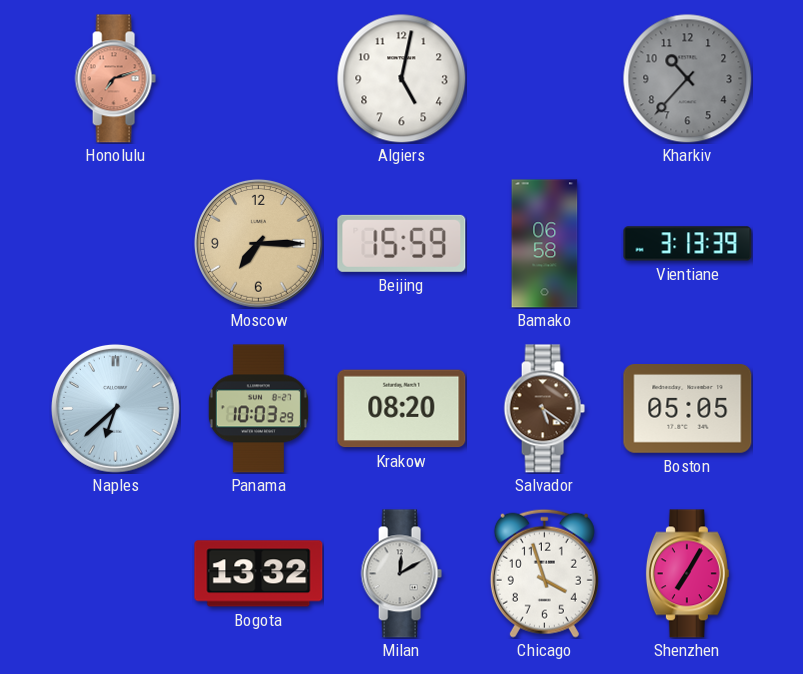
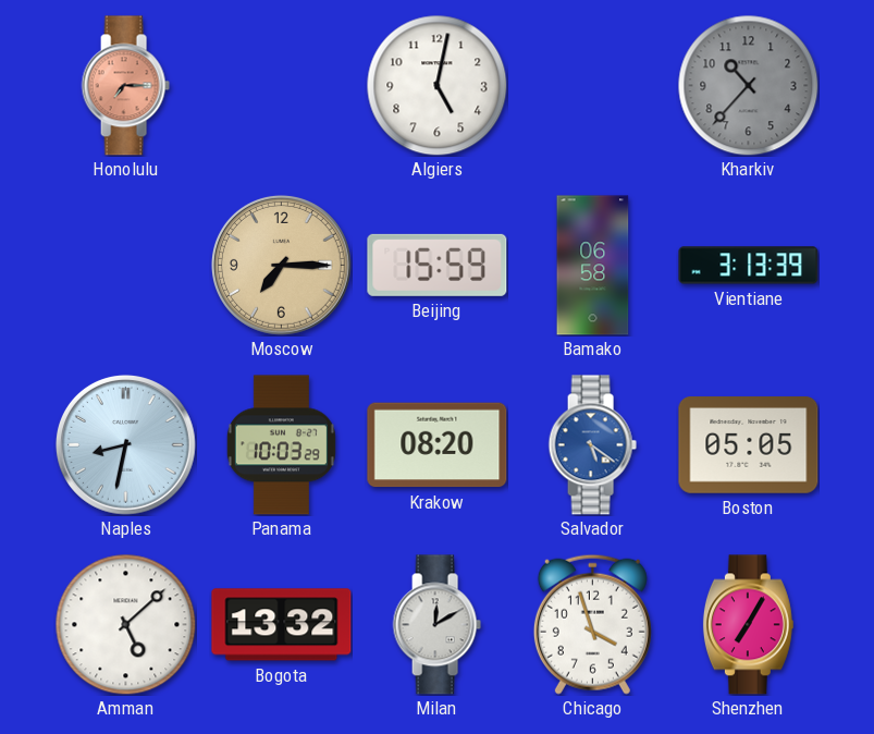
Honolulu: 7:12 -> 7:15
Naples: 6:38 -> 8:32
Salvador dial: brown -> blue
Amman: none -> 5:08
